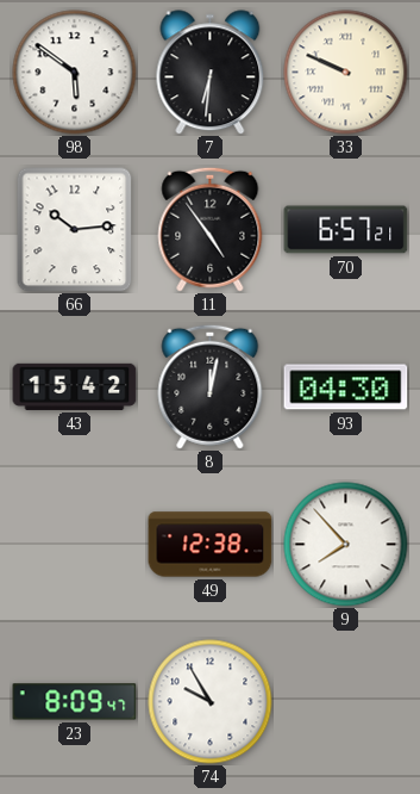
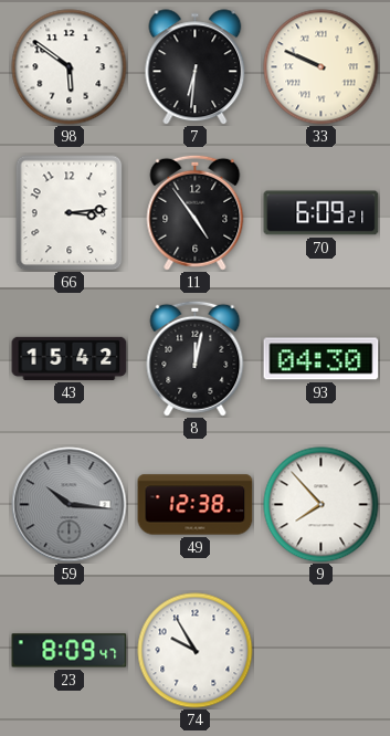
66: 10:14 -> 3:14
70: 6:57 -> 6:09
59: none -> 10:16
